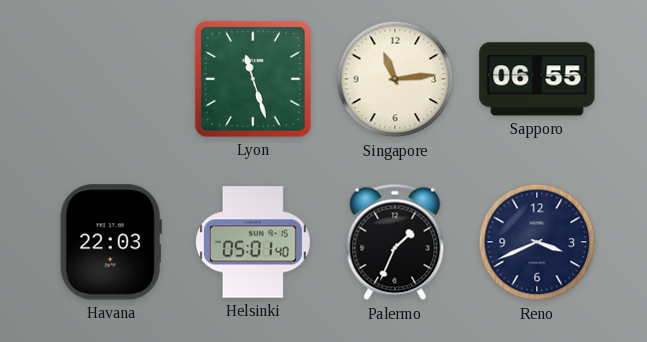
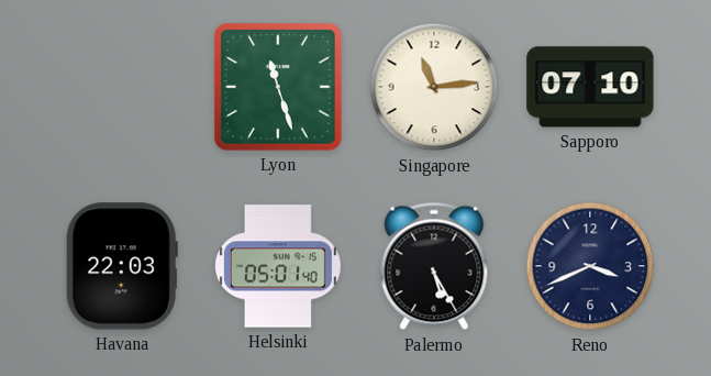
Sapporo: 06:55 -> 07:10
Palermo: 1:34 -> 5:25
